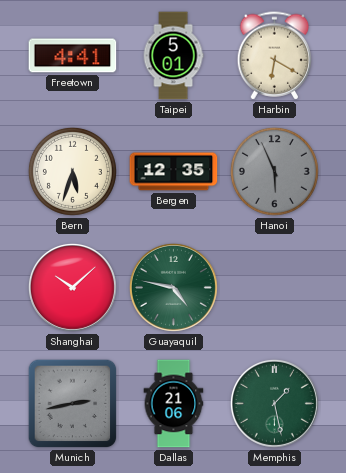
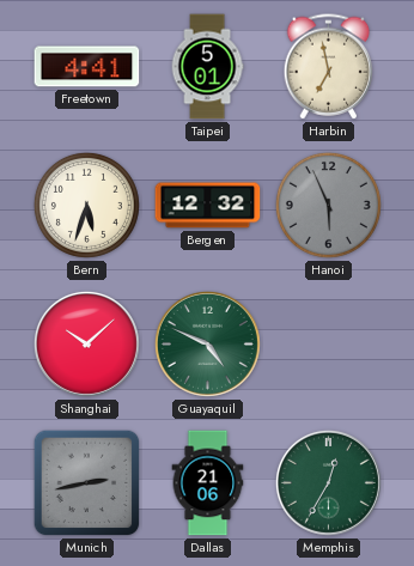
Harbin: 6:20 -> 6:58
Bergen: 12:35 -> 12:32
Guayaquil: 4:47 -> 4:49
Memphis: 1:28 -> 12:35
